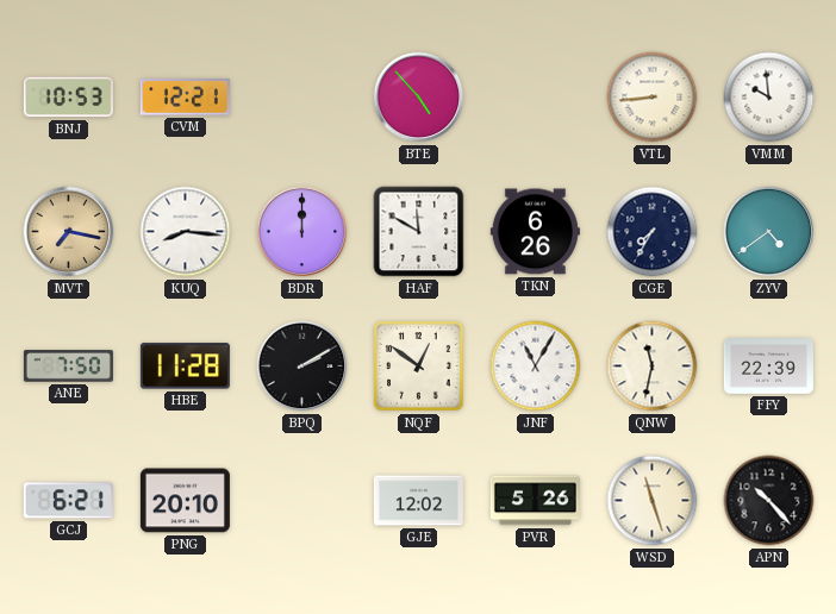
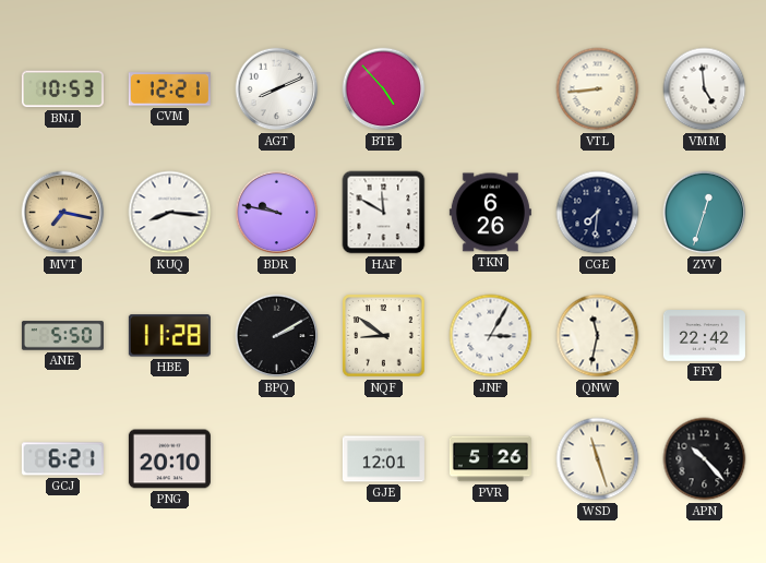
AGT: none -> 8:11
VMM: 9:59 -> 4:59
BDR: 12:00 -> 9:47
CGE: 7:35 -> 7:31
ZYV: 4:39 -> 12:33
ANE: 7:50 -> 5:50
NQF: 12:51 -> 8:51
JNF: 11:05 -> 3:05
FFY: 22:39 -> 22:42
GJE: 12:02 -> 12:01
